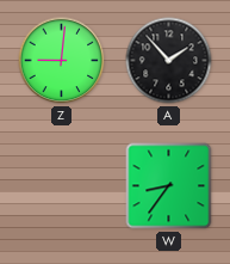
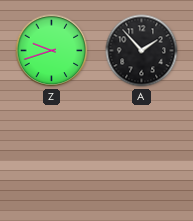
Z: 9:01 -> 9:42
W: 8:36 -> none
